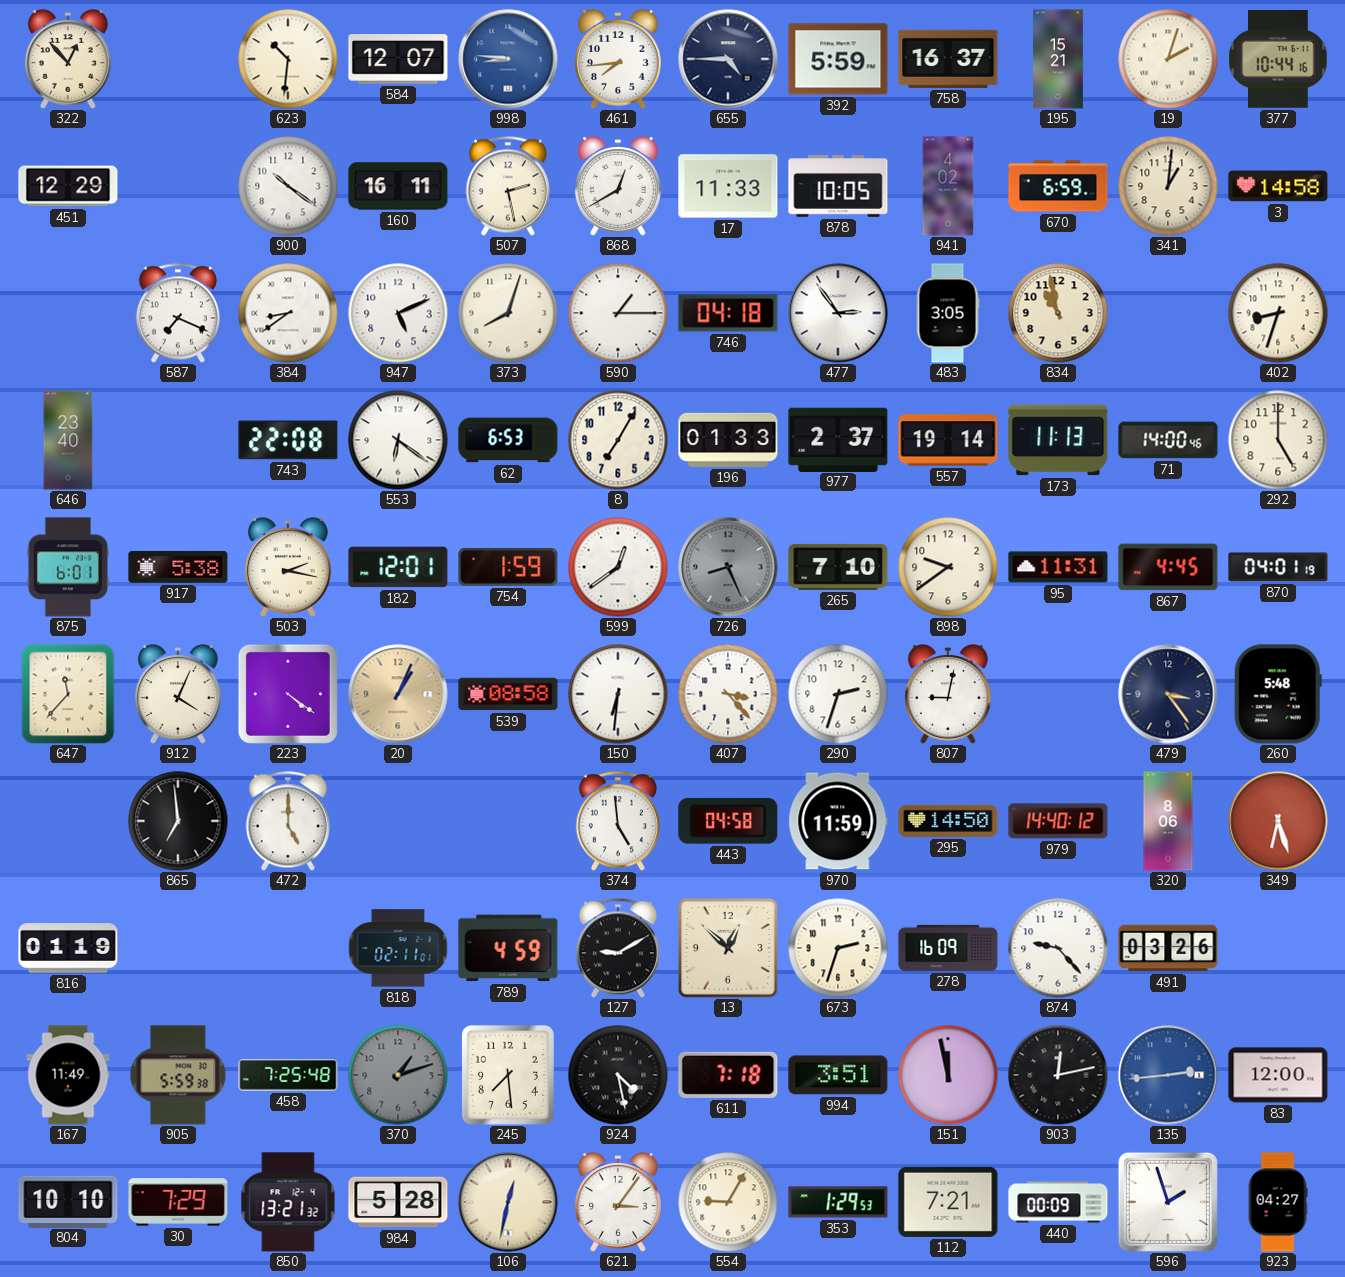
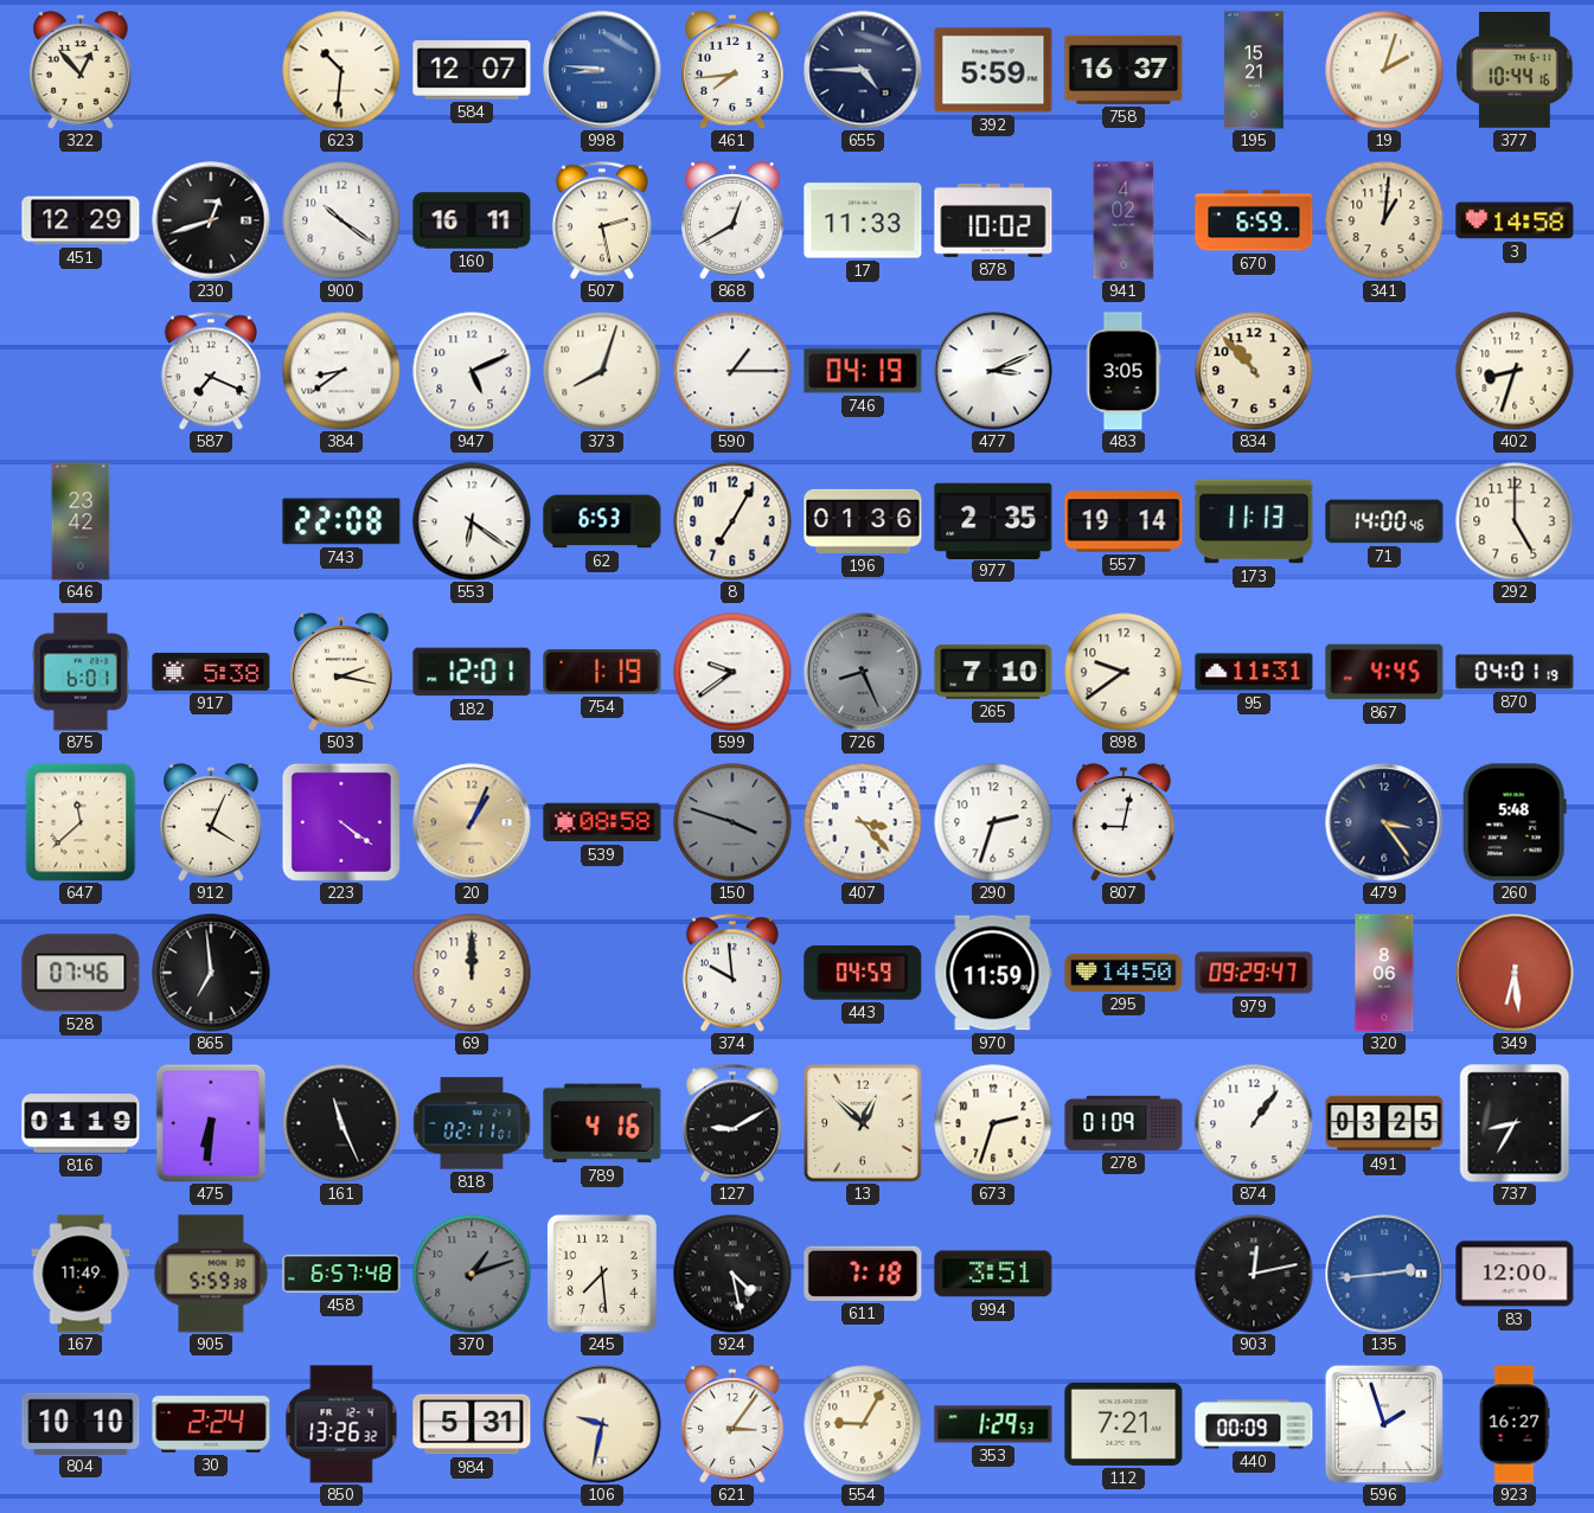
230: none -> 12:42
878: 10:05 -> 10:02
746: 04:18 -> 04:19
477: 2:54 -> 3:11
834: 10:58 -> 10:53
646: 23:40 -> 23:42
196: 01:33 -> 01:36
977: 2:37 -> 2:35
754: 1:59 -> 1:19
599: 12:39 -> 9:39
647: 11:37 -> 11:38
150: 6:31 -> 3:48
150 dial: white -> grey
528: none -> 07:46
472: 5:00 -> none
69: none -> 12:00
374: 4:59 -> 9:59
443: 04:58 -> 04:59
979: 14:40 -> 09:29
349: 6:27 -> 6:29
475: none -> 6:31
161: none -> 11:26
789: 4:59 -> 4:16
278: 16:09 -> 01:09
874: 9:23 -> 1:06
491: 03:26 -> 03:25
737: none -> 8:35
458: 7:25 -> 6:57
151: 11:58 -> none
30: 7:29 -> 2:24
850: 13:21 -> 13:26
984: 5:28 -> 5:31
106: 12:32 -> 9:32
923: 04:27 -> 16:27
